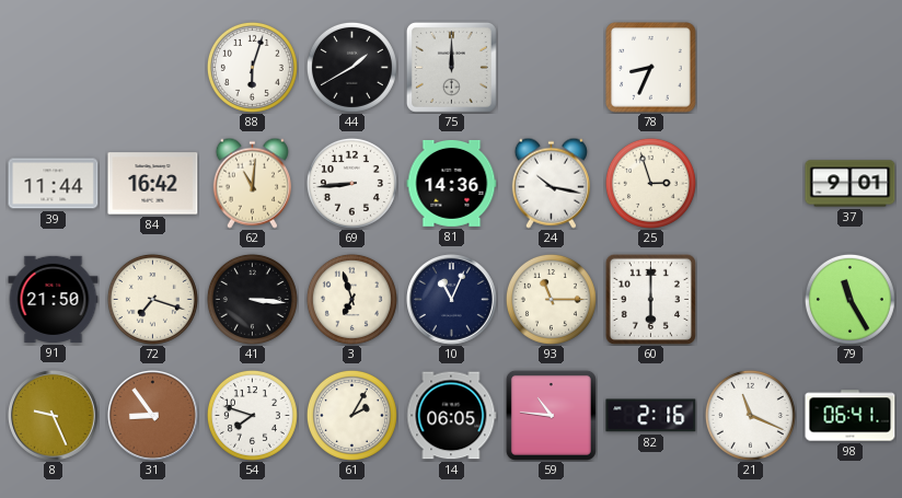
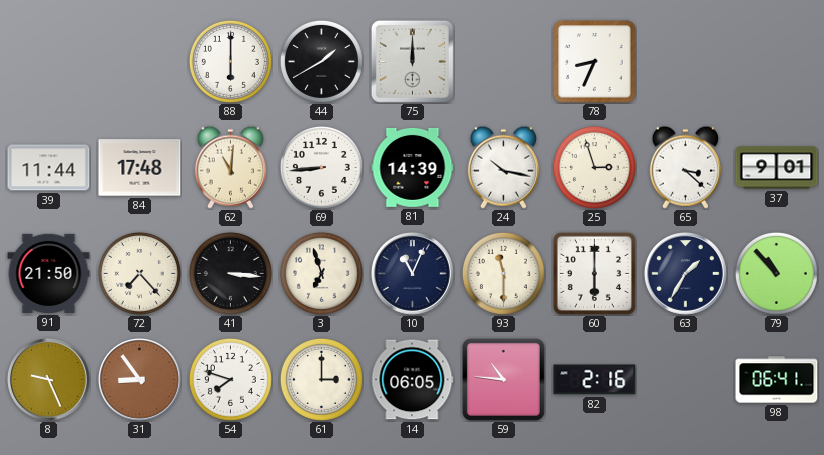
88: 6:03 -> 6:00
84: 16:42 -> 17:48
81: 14:36 -> 14:39
65: none -> 3:22
72: 7:18 -> 7:23
93: 11:15 -> 11:30
63: none -> 1:35
79: 11:25 -> 10:53
61: 2:05 -> 3:00
21: 11:19 -> none
